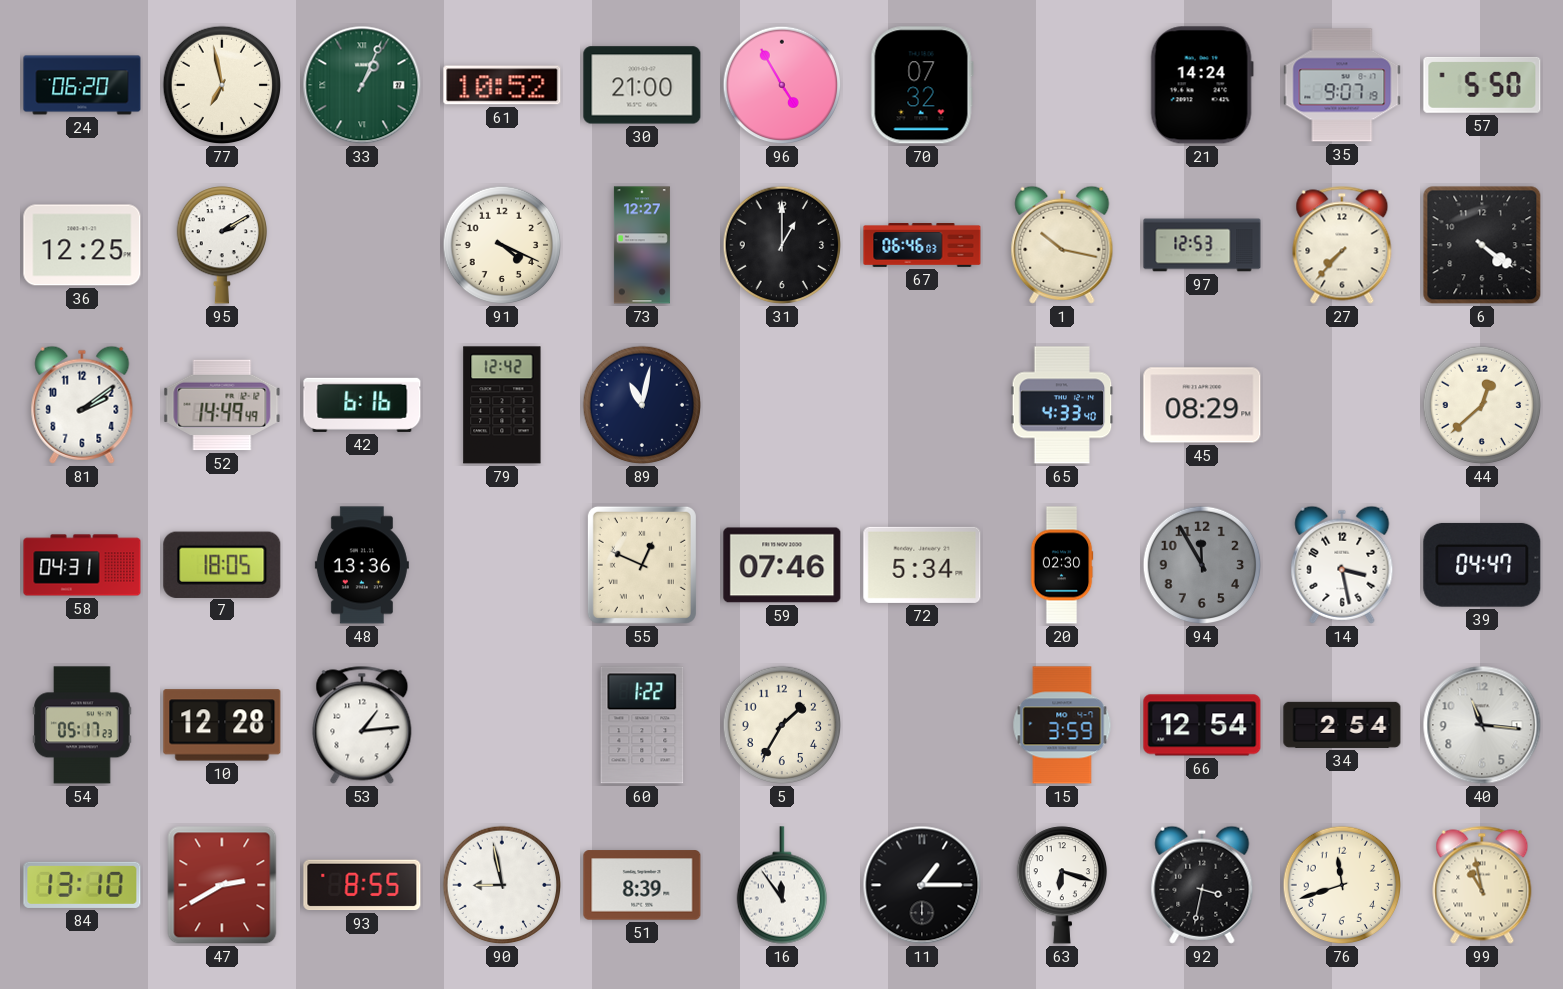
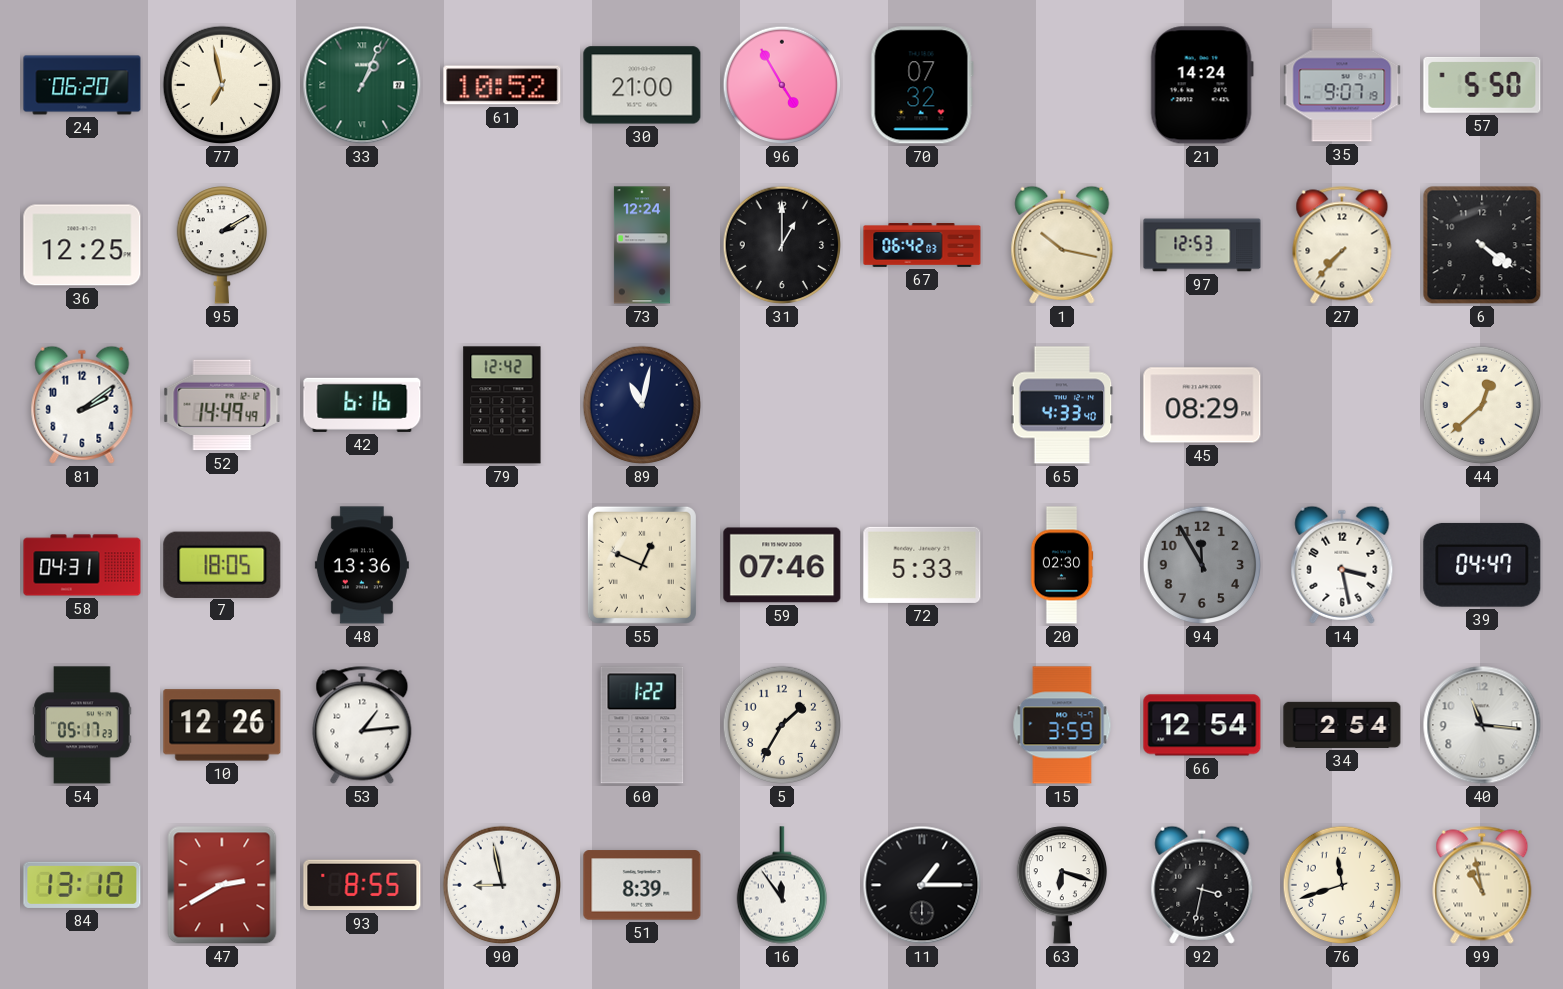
91: 4:19 -> none
73: 12:27 -> 12:24
67: 06:46 -> 06:42
72: 5:34 -> 5:33
10: 12:28 -> 12:26
